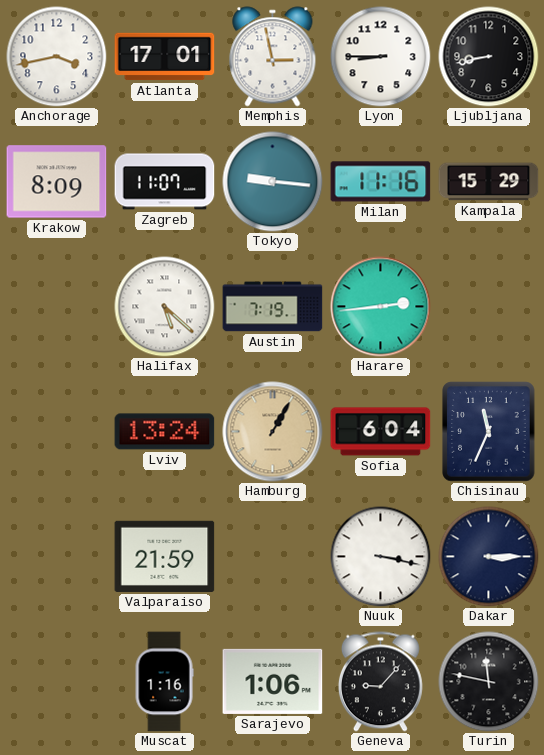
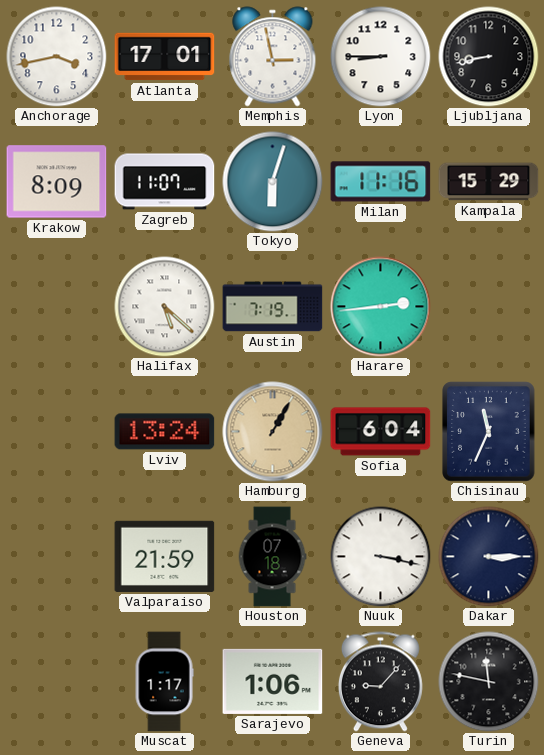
Tokyo: 9:16 -> 6:03
Houston: none -> 07:18
Muscat: 1:16 -> 1:17
